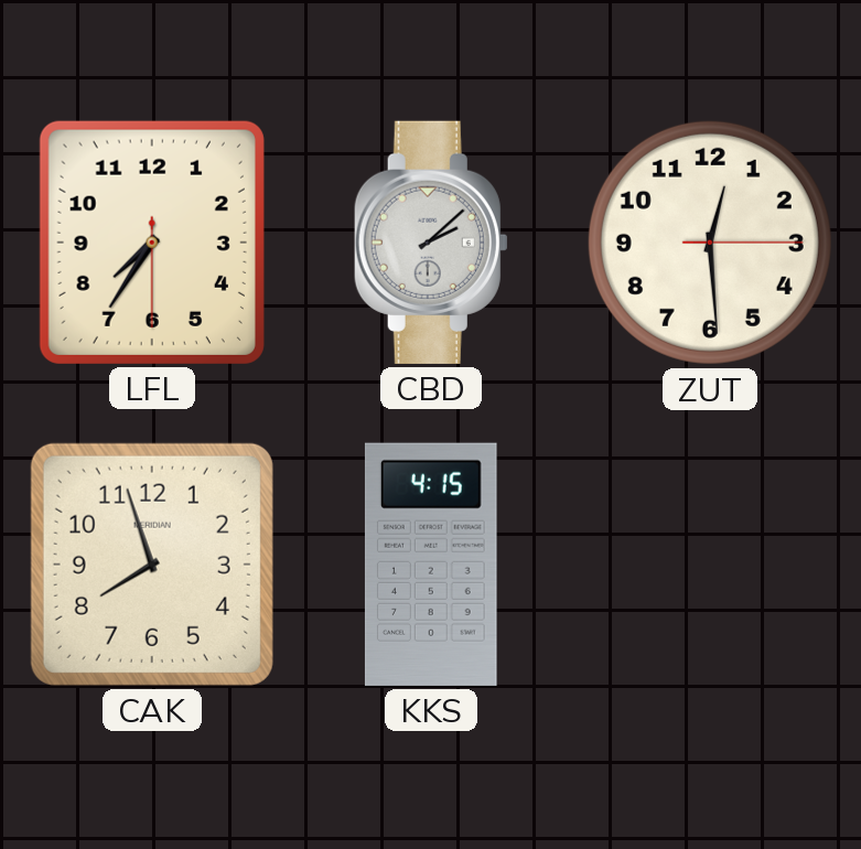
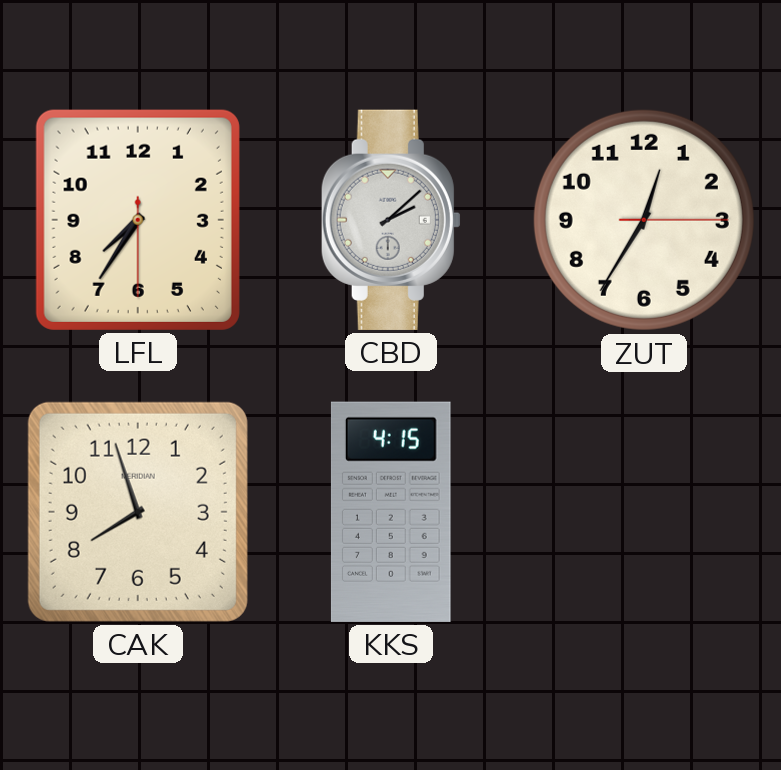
ZUT: 12:29 -> 12:35
